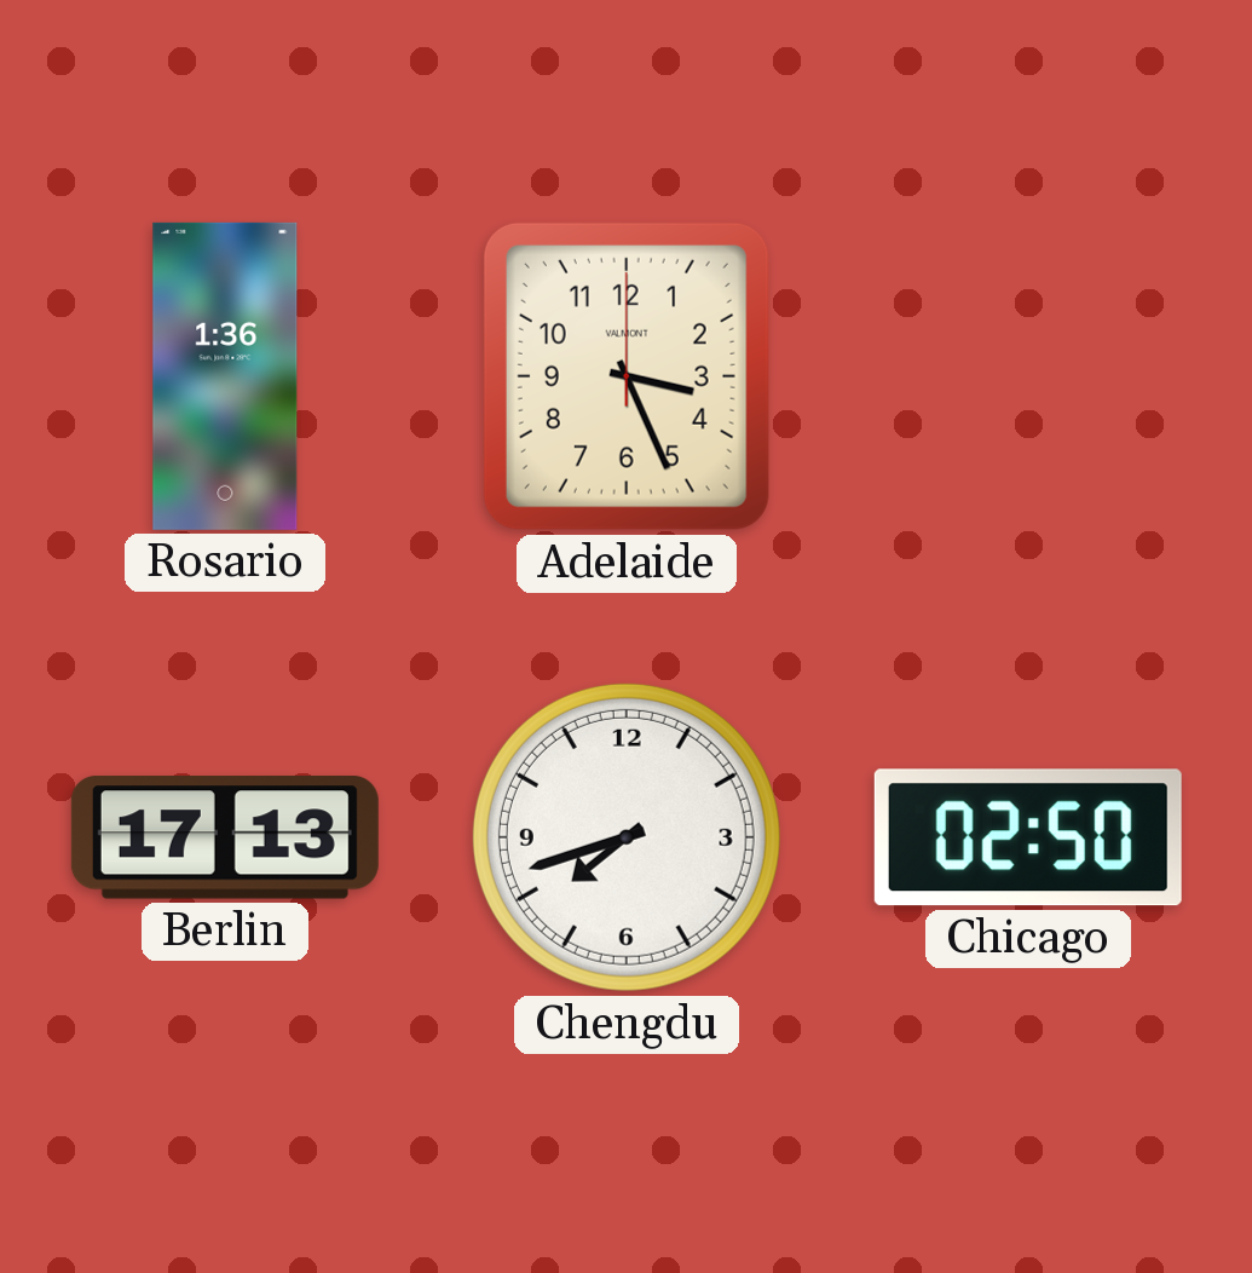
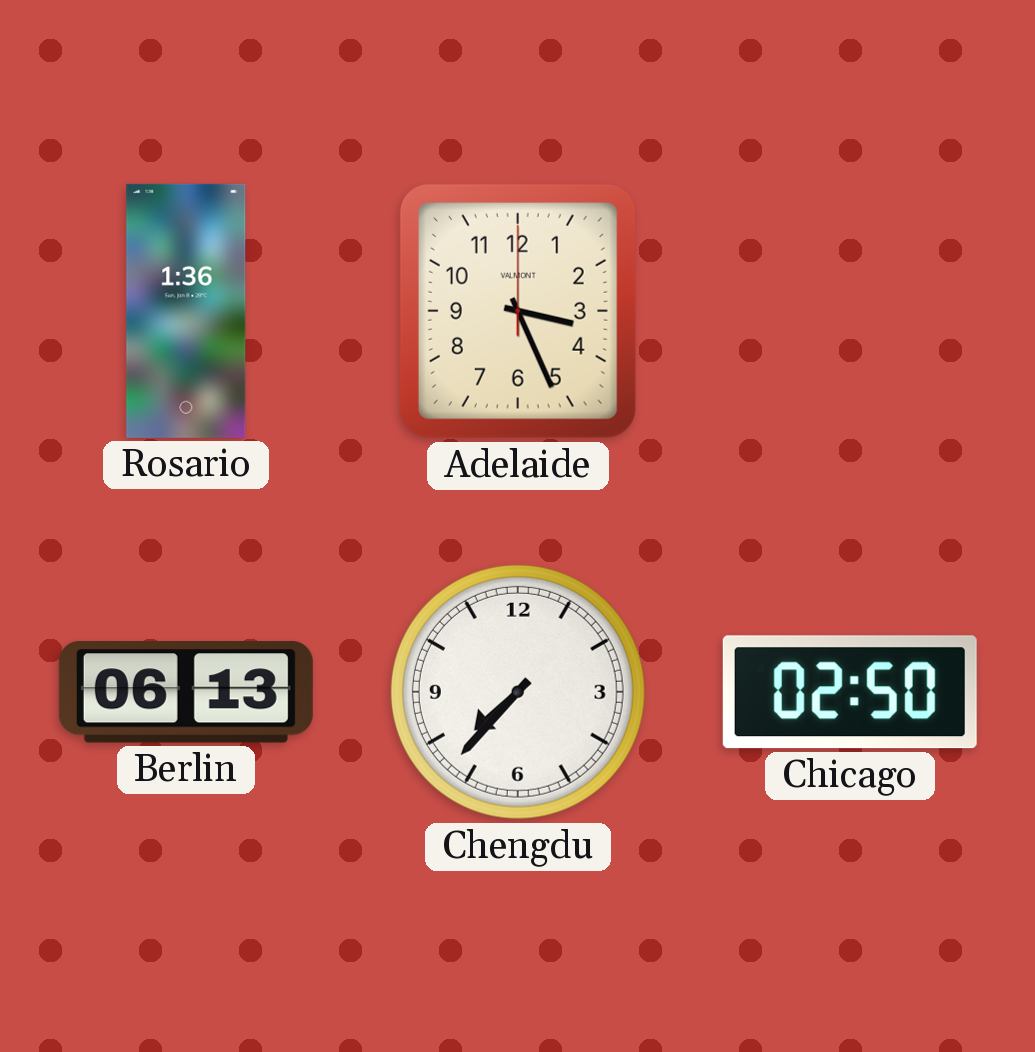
Berlin: 17:13 -> 06:13
Chengdu: 7:42 -> 7:37
